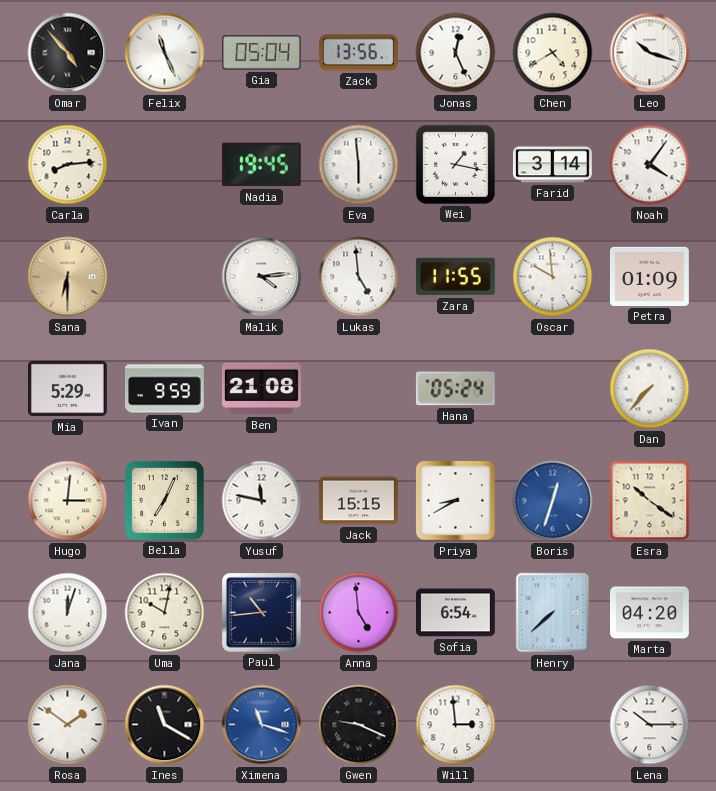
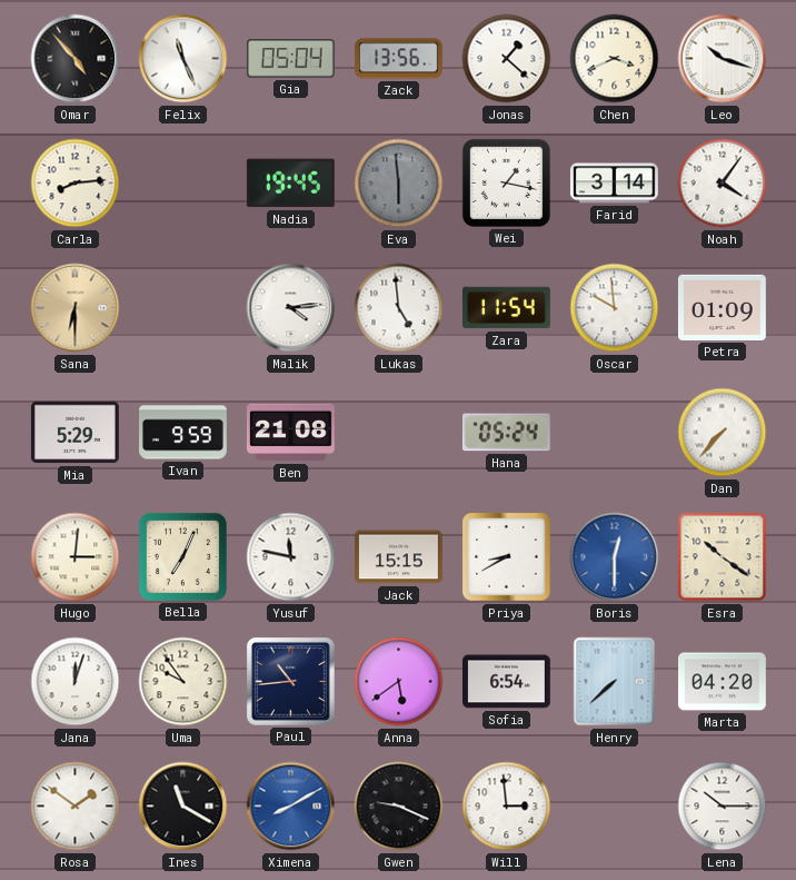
Jonas: 12:26 -> 1:22
Chen: 4:40 -> 3:41
Eva dial: white -> grey
Zara: 11:55 -> 11:54
Boris: 12:33 -> 12:30
Uma: 10:02 -> 9:54
Anna: 4:59 -> 5:39
Ximena: 11:18 -> 8:10
